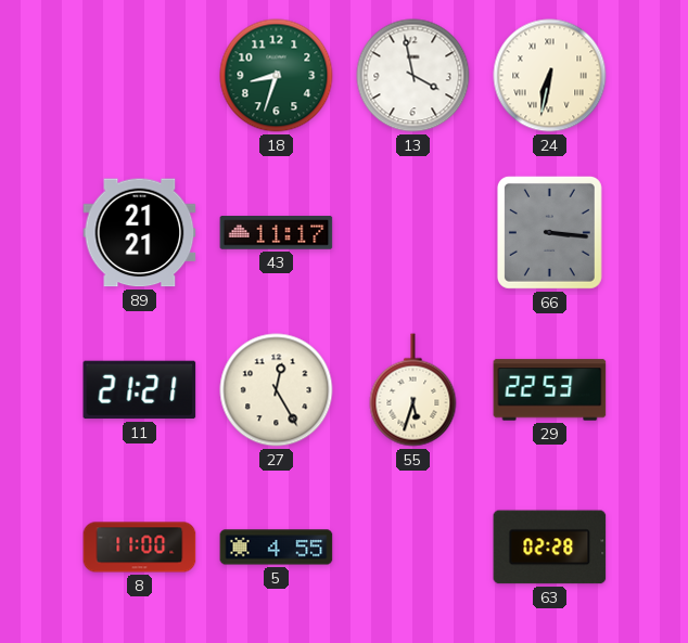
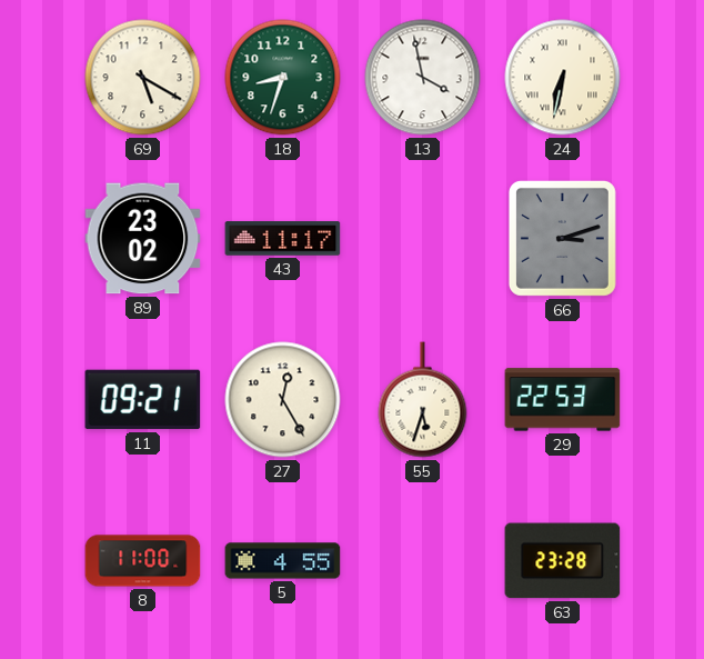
69: none -> 5:20
89: 21:21 -> 23:02
66: 3:16 -> 3:12
11: 21:21 -> 09:21
63: 02:28 -> 23:28
